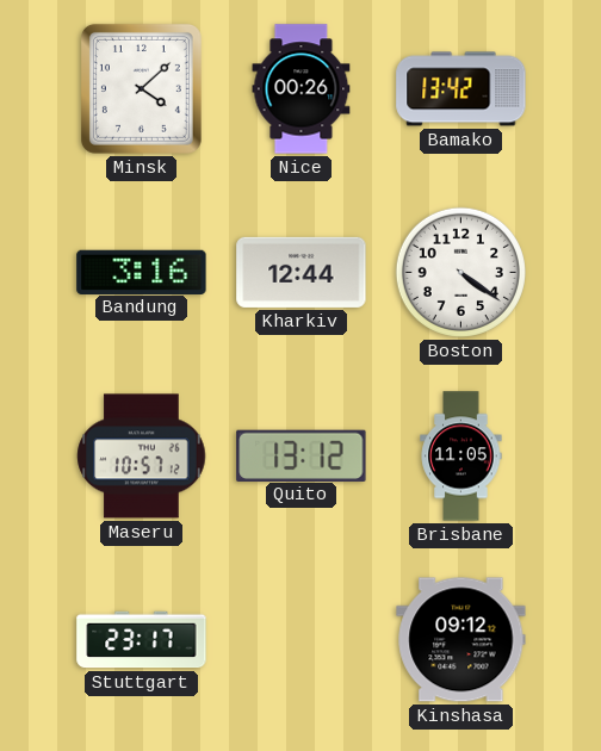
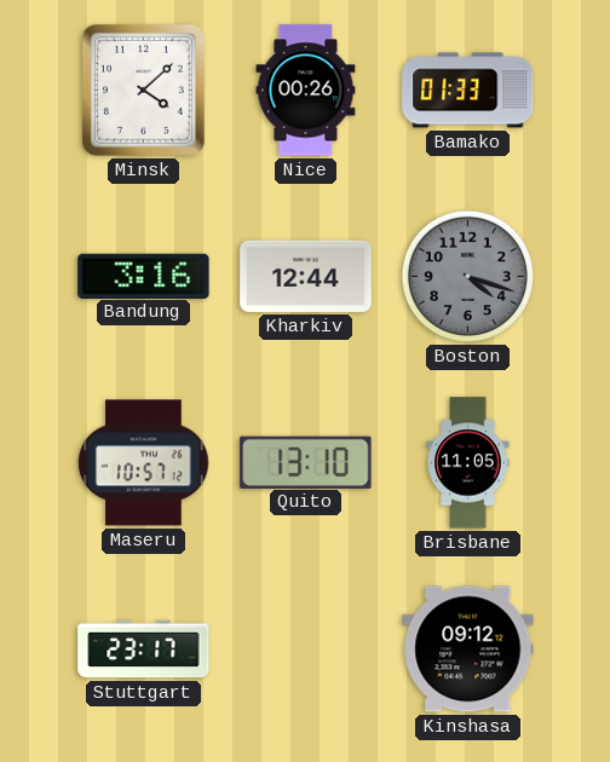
Bamako: 13:42 -> 01:33
Boston: 4:21 -> 4:18
Boston dial: white -> grey
Quito: 13:12 -> 13:10
